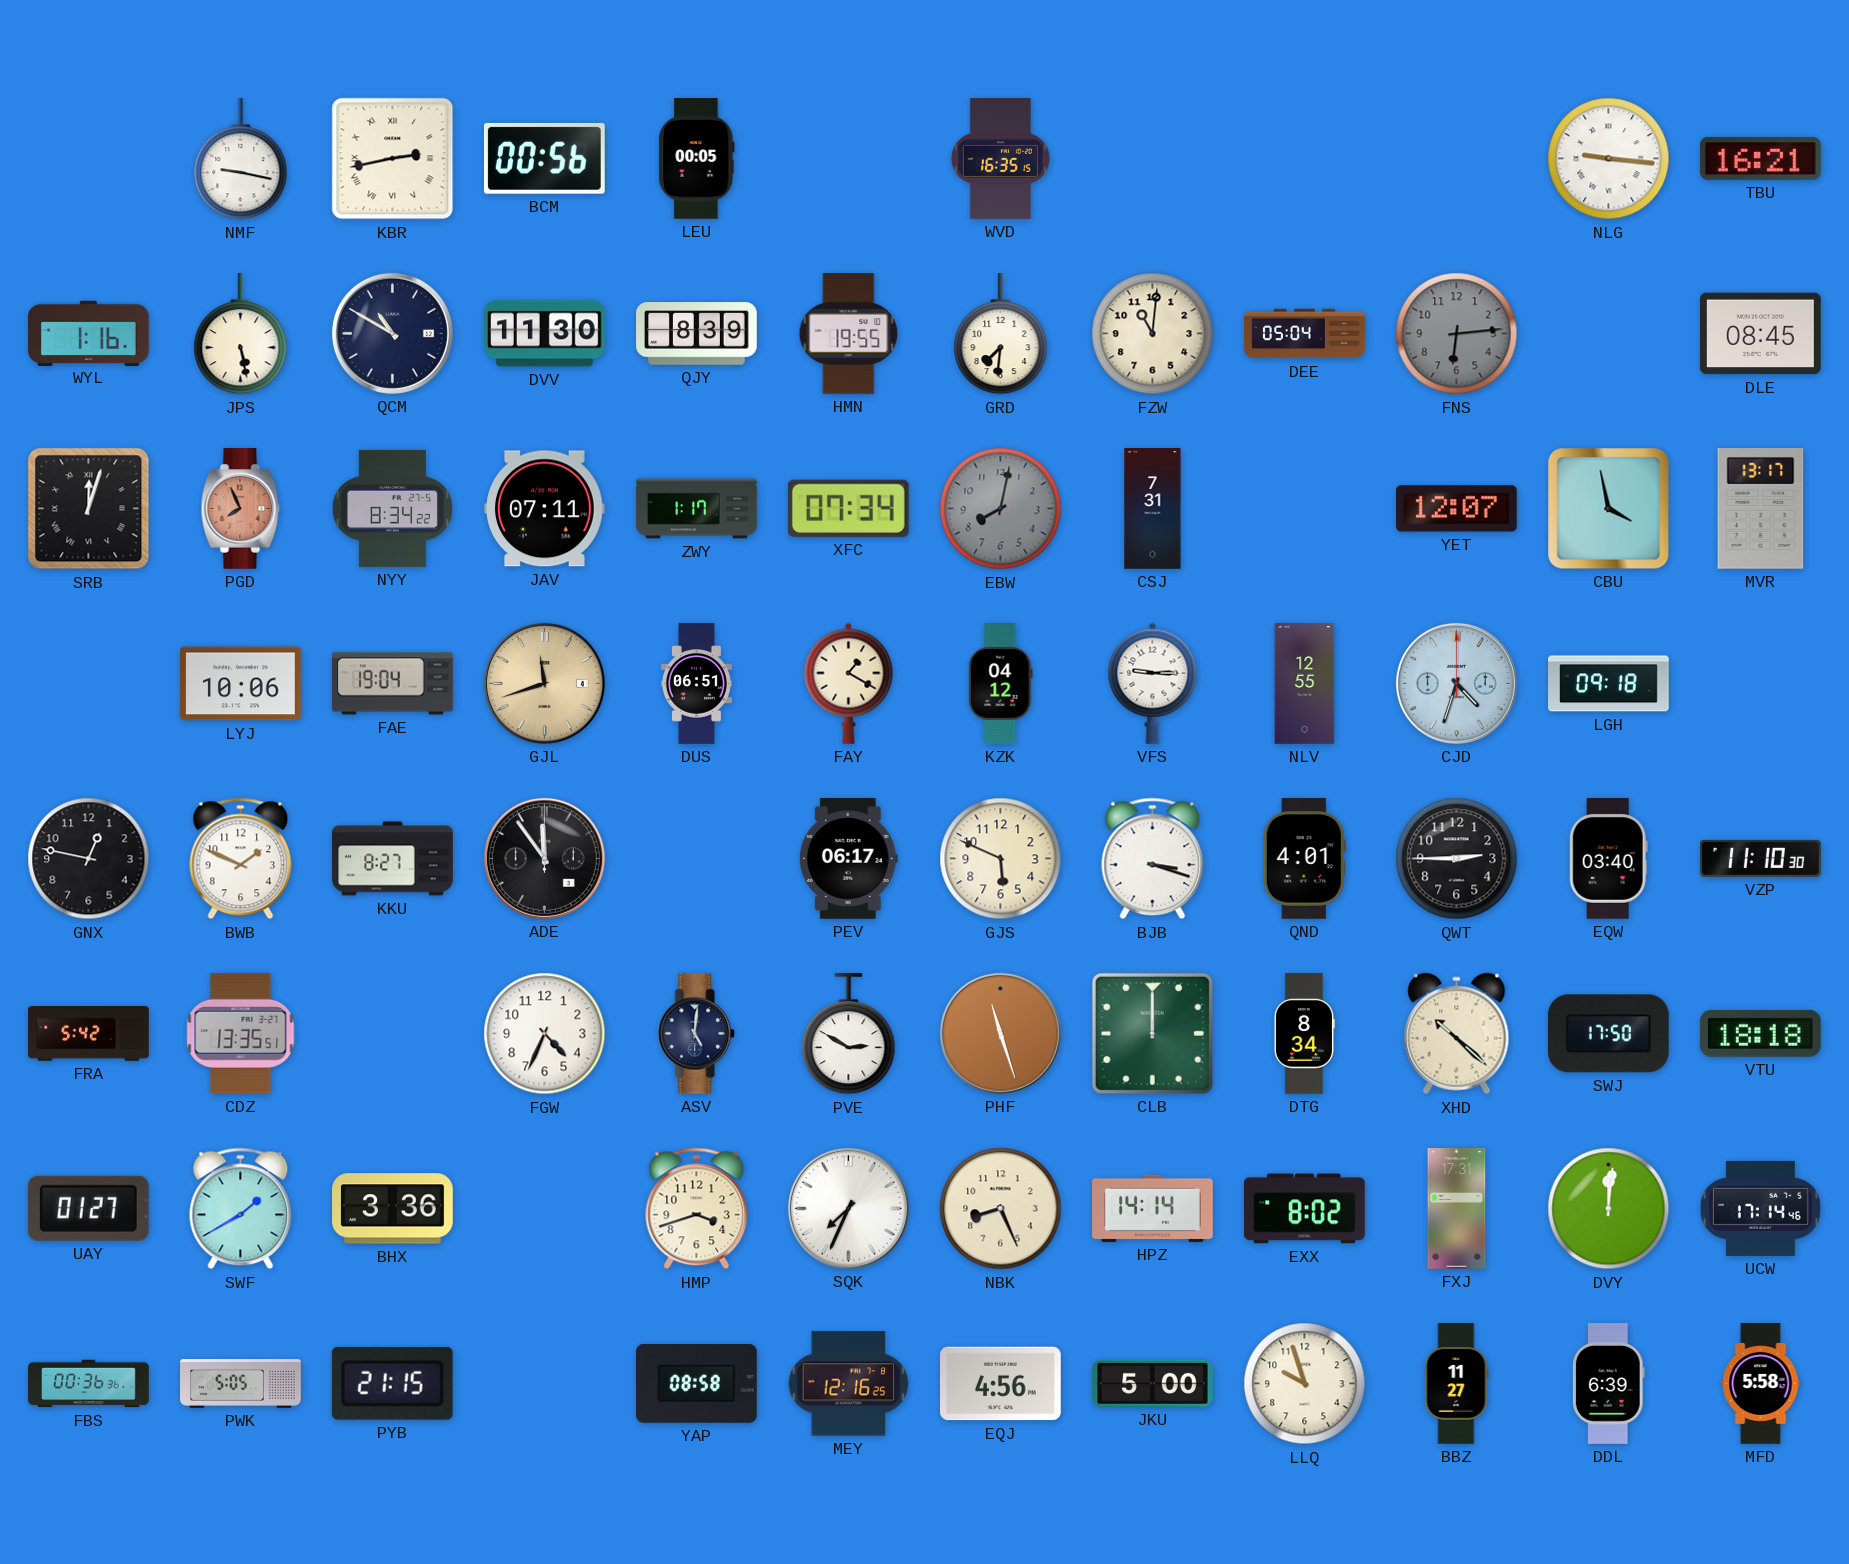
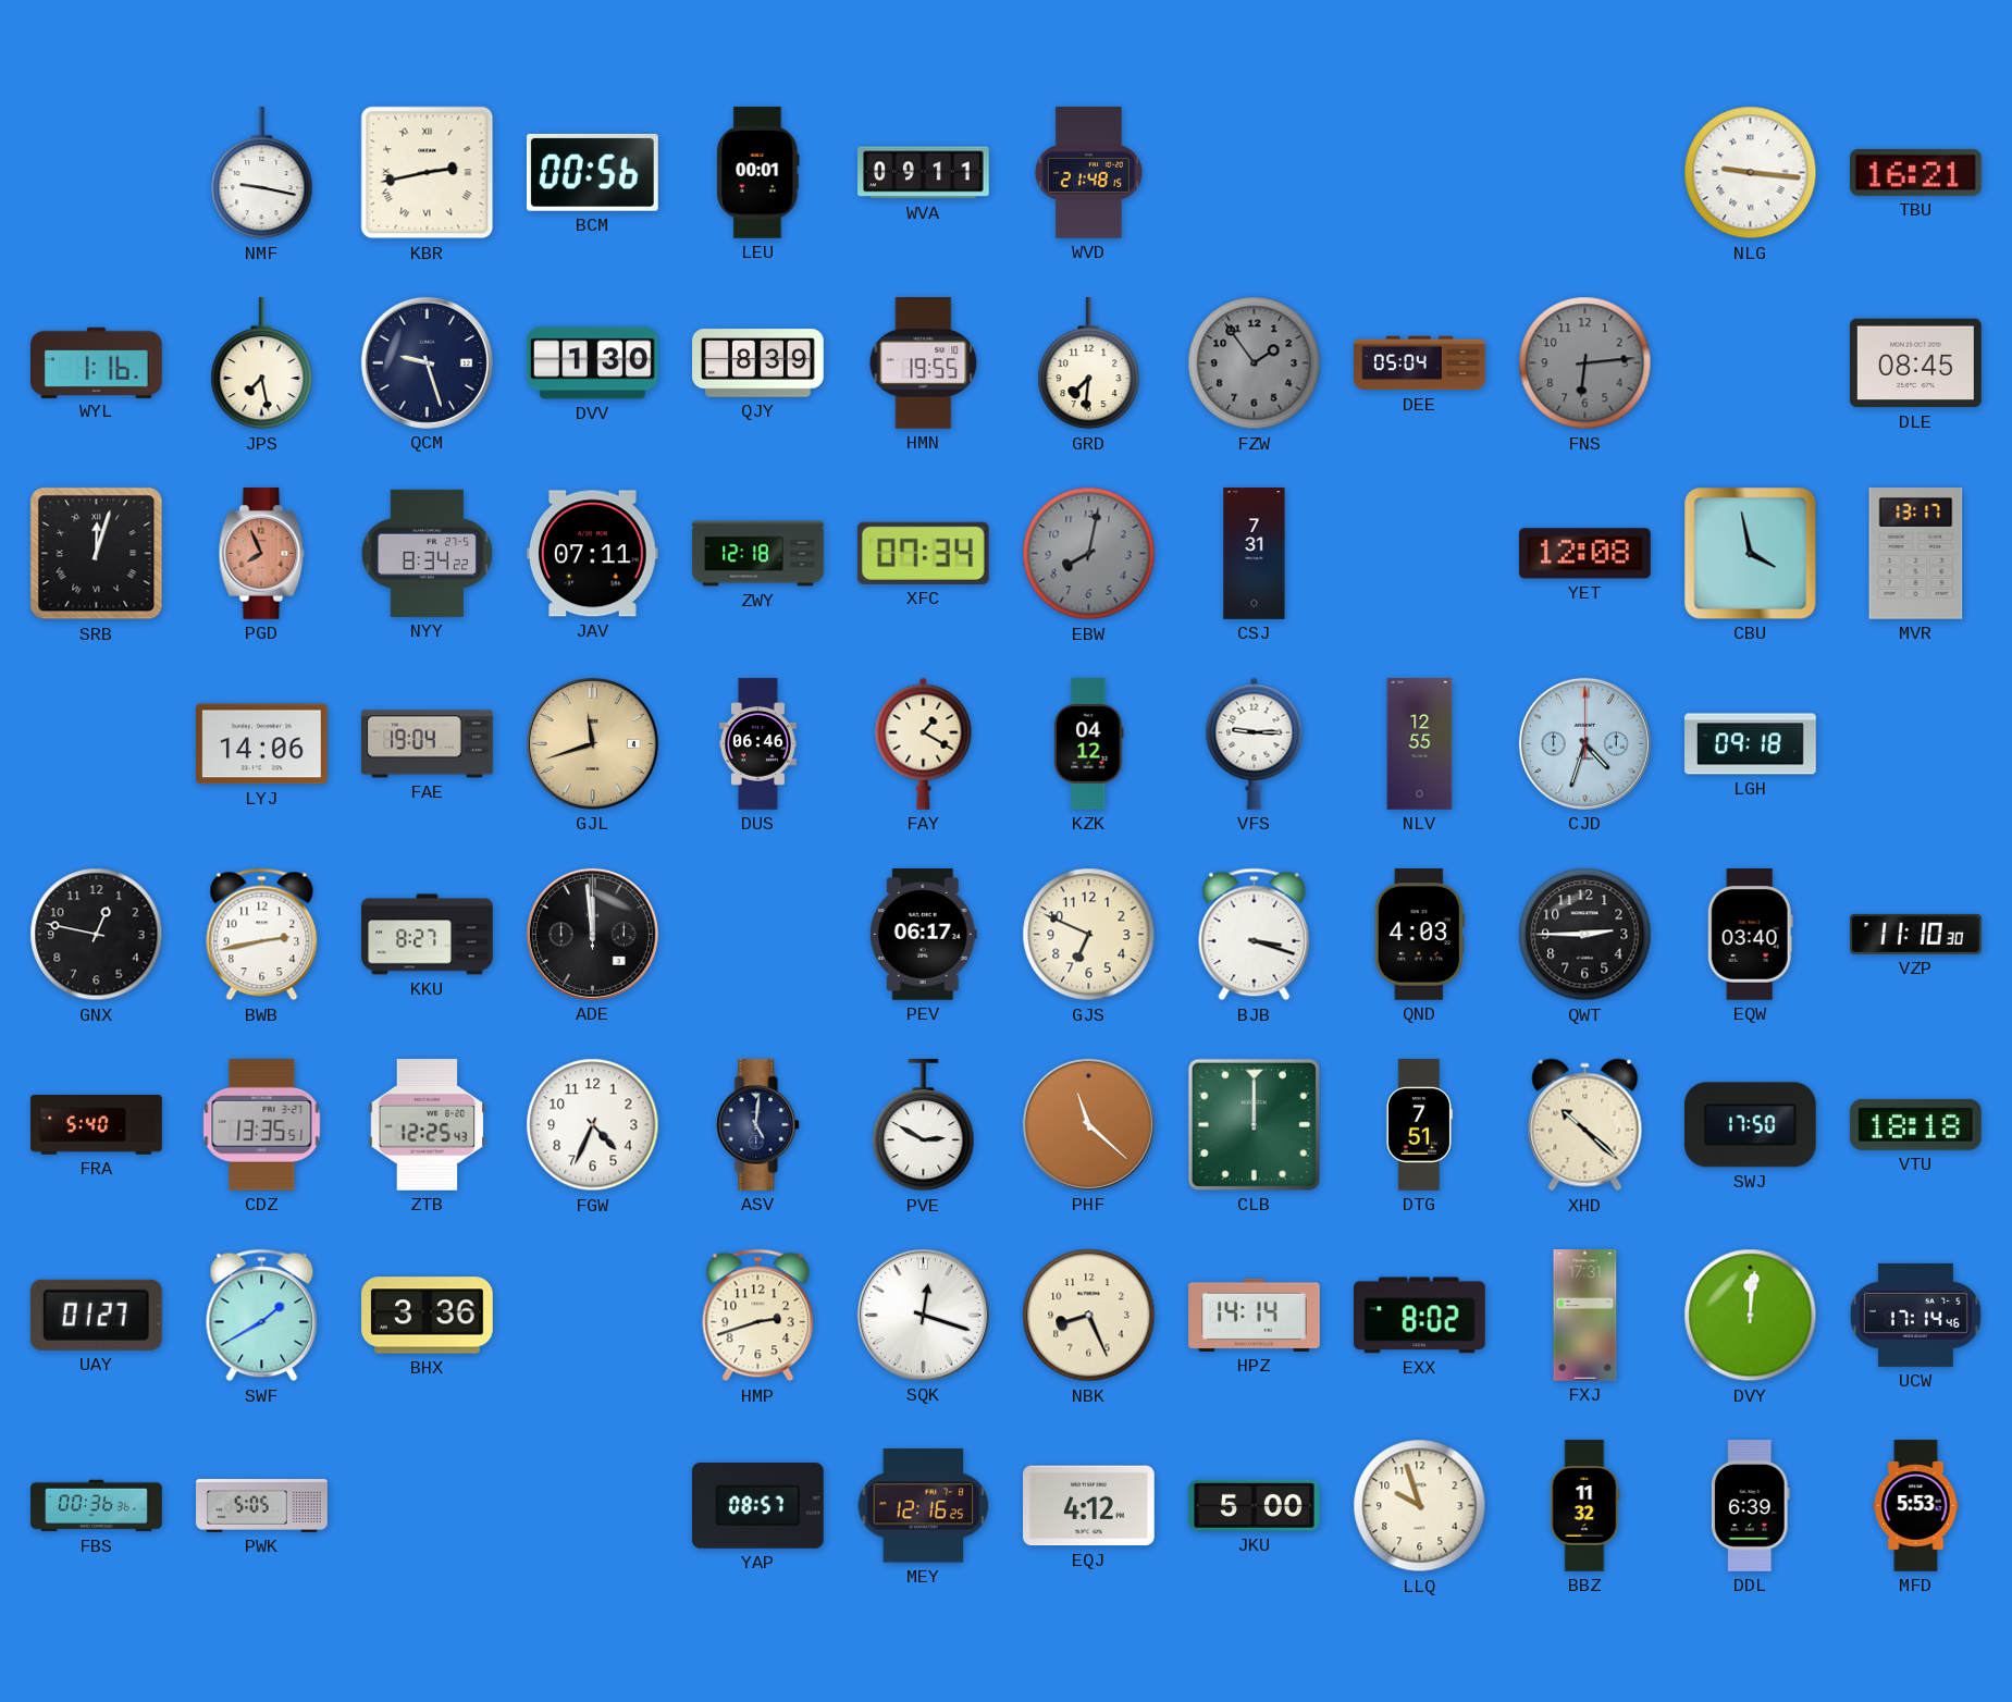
LEU: 00:05 -> 00:01
WVA: none -> 09:11
WVD: 16:35 -> 21:48
JPS: 5:28 -> 7:28
QCM: 10:50 -> 9:27
DVV: 11:30 -> 1:30
FZW: 11:01 -> 1:54
FZW dial: cream -> grey
ZWY: 1:17 -> 12:18
YET: 12:07 -> 12:08
LYJ: 10:06 -> 14:06
DUS: 06:51 -> 06:46
BWB: 1:49 -> 2:43
ADE: 11:54 -> 11:59
GJS: 5:49 -> 6:49
QND: 4:01 -> 4:03
FRA: 5:42 -> 5:40
ZTB: none -> 12:25
PHF: 11:27 -> 11:22
DTG: 8:34 -> 7:51
HMP: 3:42 -> 2:42
SQK: 7:34 -> 12:18
PYB: 21:15 -> none
YAP: 08:58 -> 08:57
EQJ: 4:56 -> 4:12
BBZ: 11:27 -> 11:32
MFD: 5:58 -> 5:53
